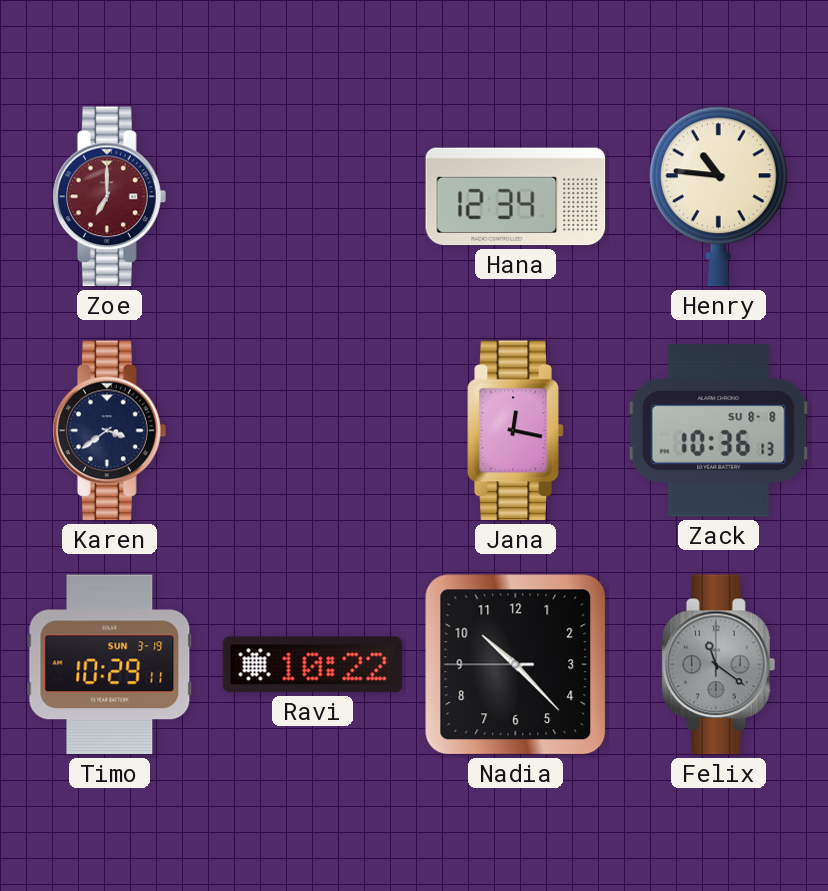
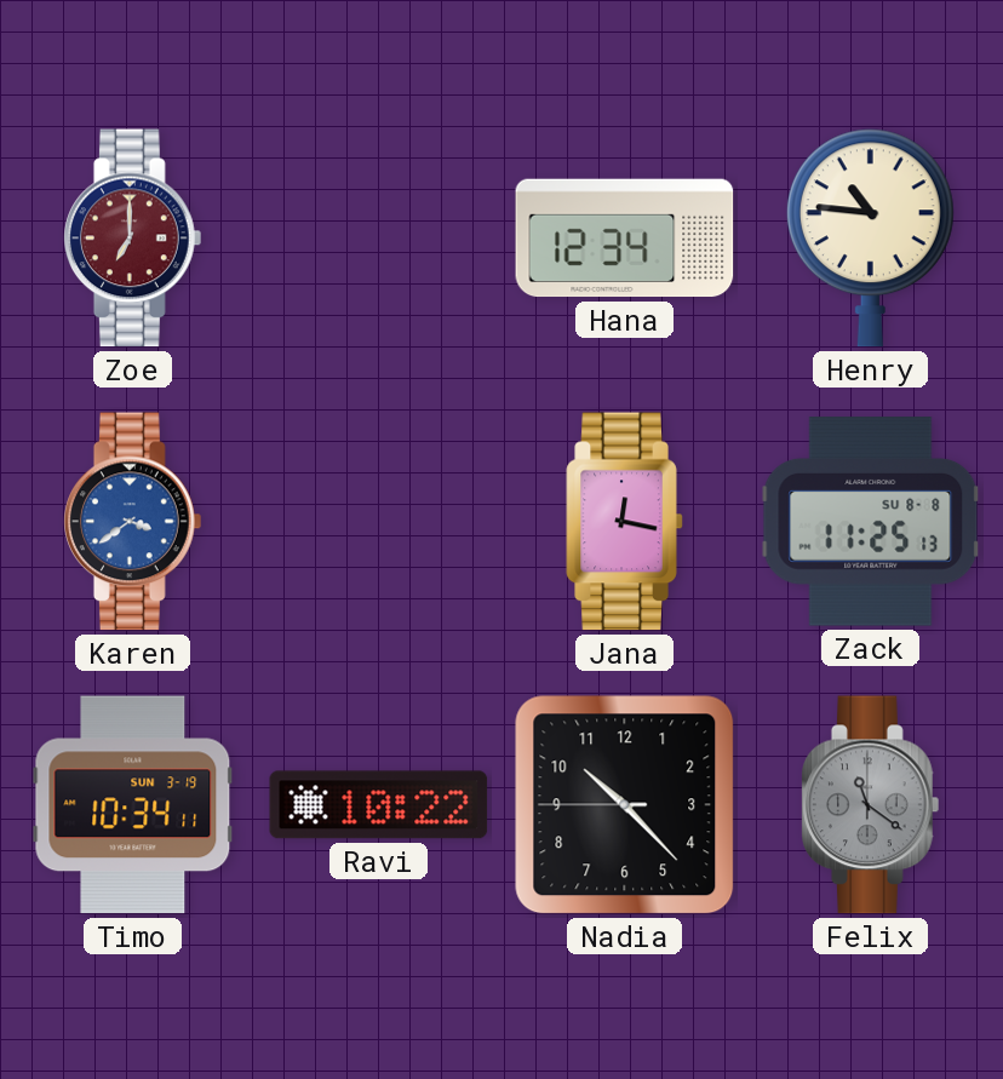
Karen dial: navy -> blue
Zack: 10:36 -> 11:25
Timo: 10:29 -> 10:34
